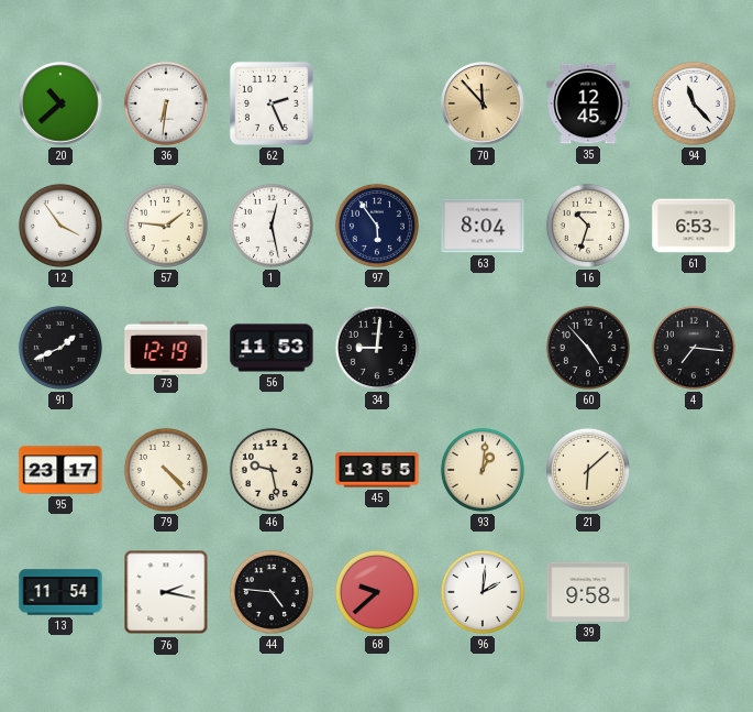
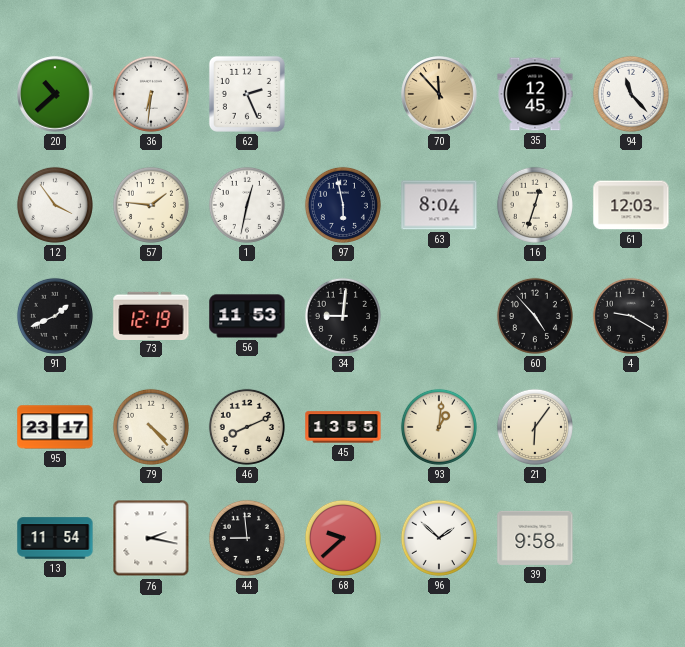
1: 12:28 -> 12:32
97: 5:54 -> 5:58
16: 10:33 -> 12:33
61: 6:53 -> 12:03
4: 7:16 -> 9:20
46: 9:28 -> 8:11
21: 6:08 -> 6:06
44: 4:46 -> 8:59
96: 2:01 -> 1:52
